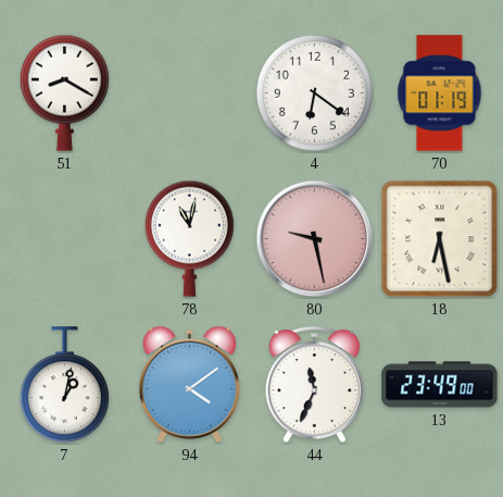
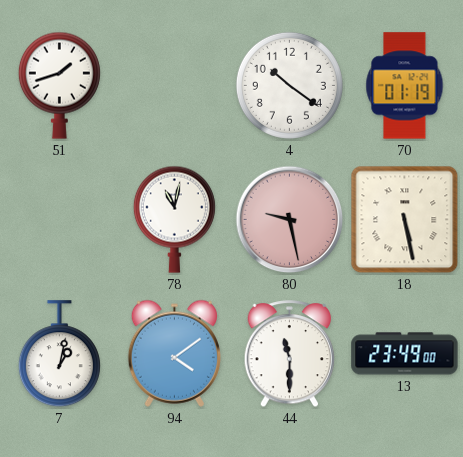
51: 8:20 -> 1:42
4: 6:21 -> 10:21
18: 6:28 -> 5:28
44: 11:34 -> 11:30
